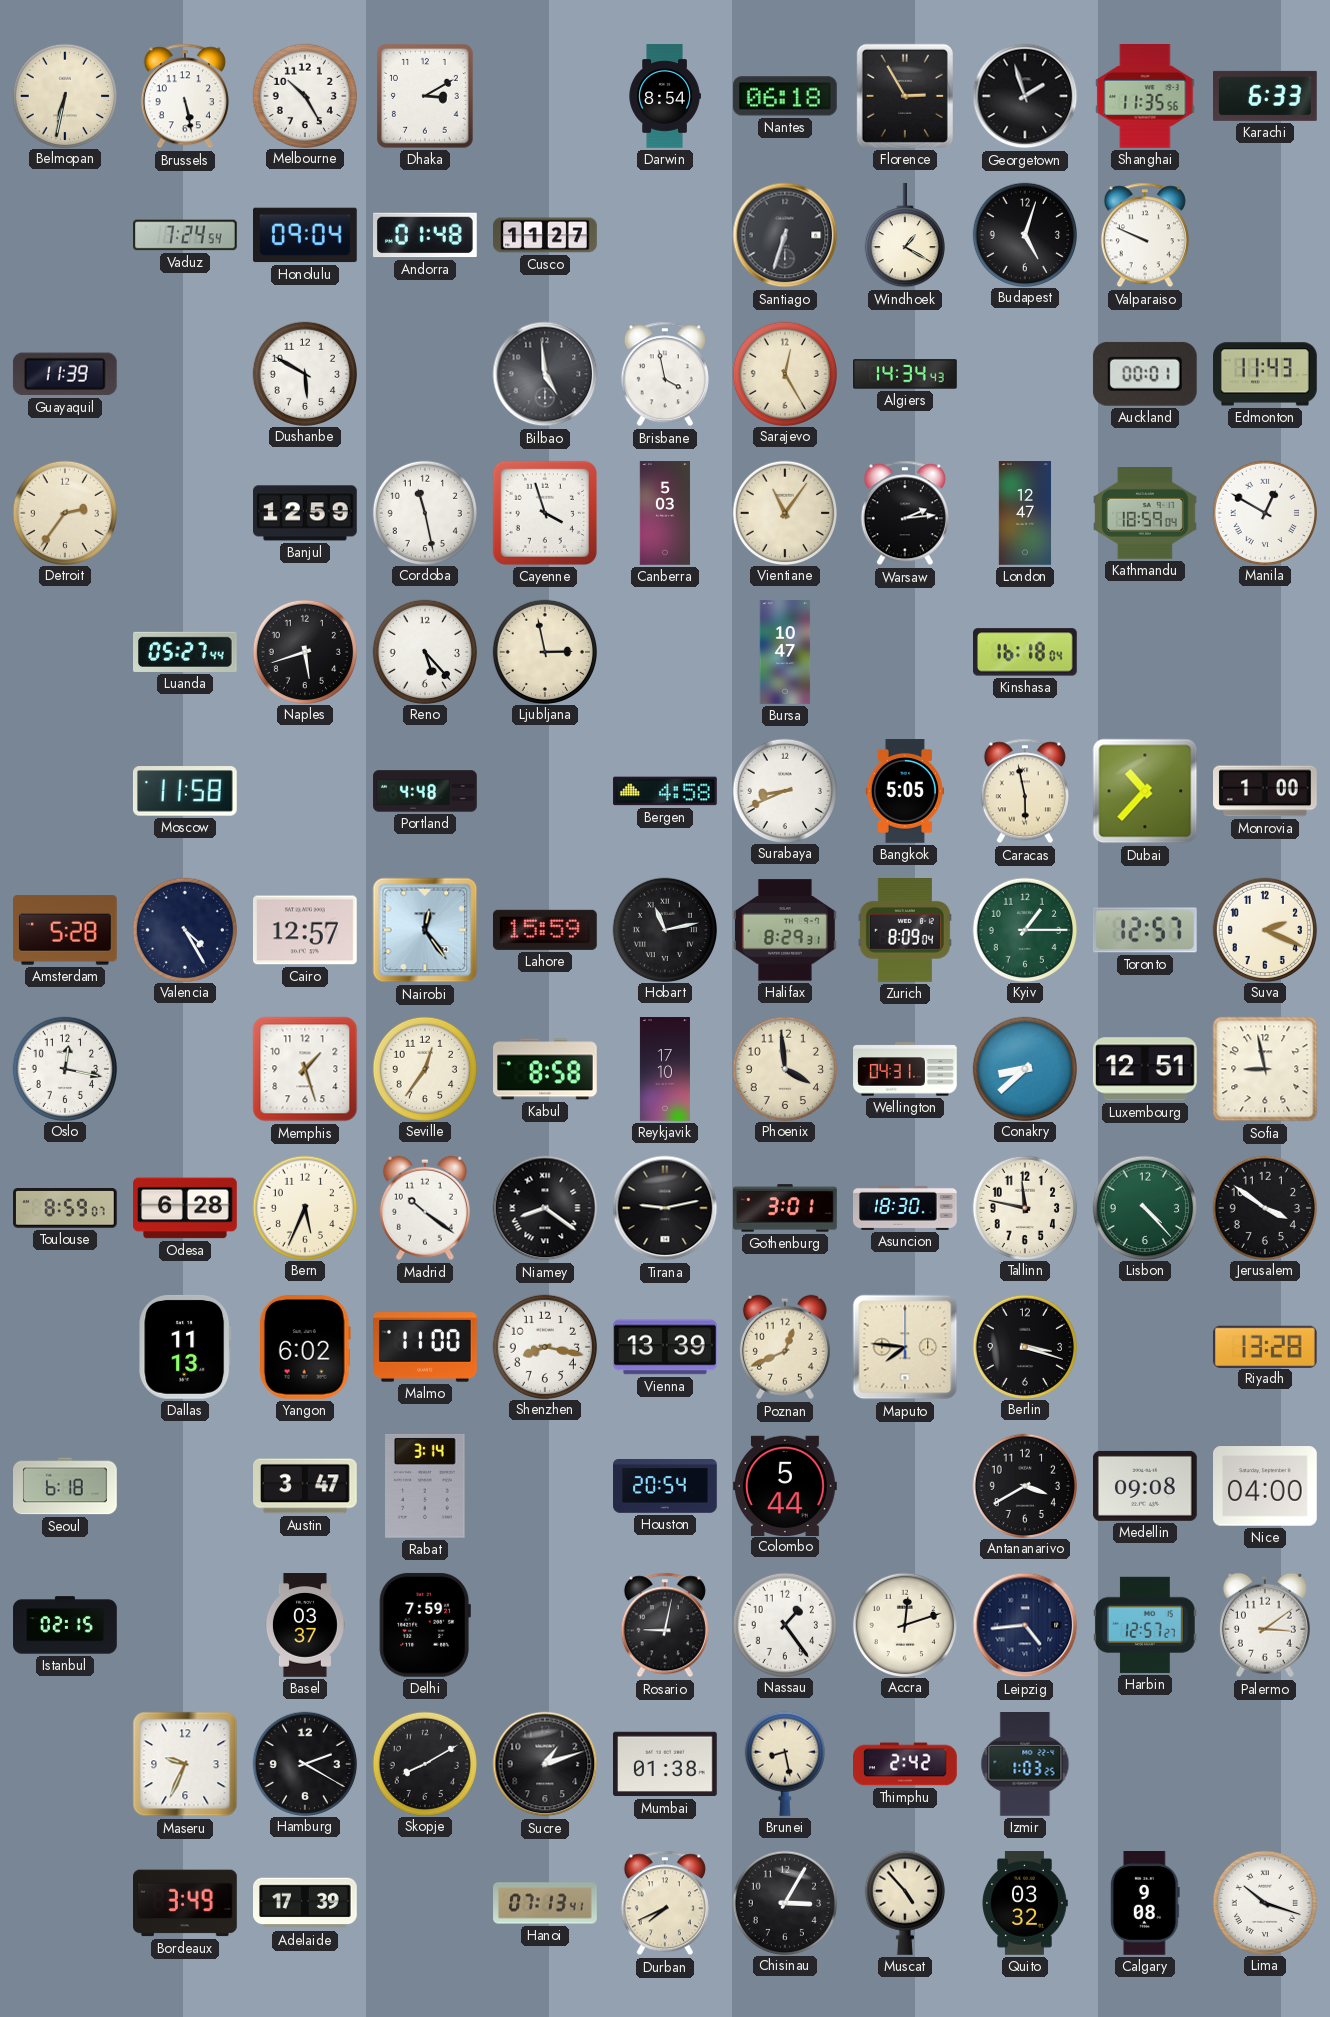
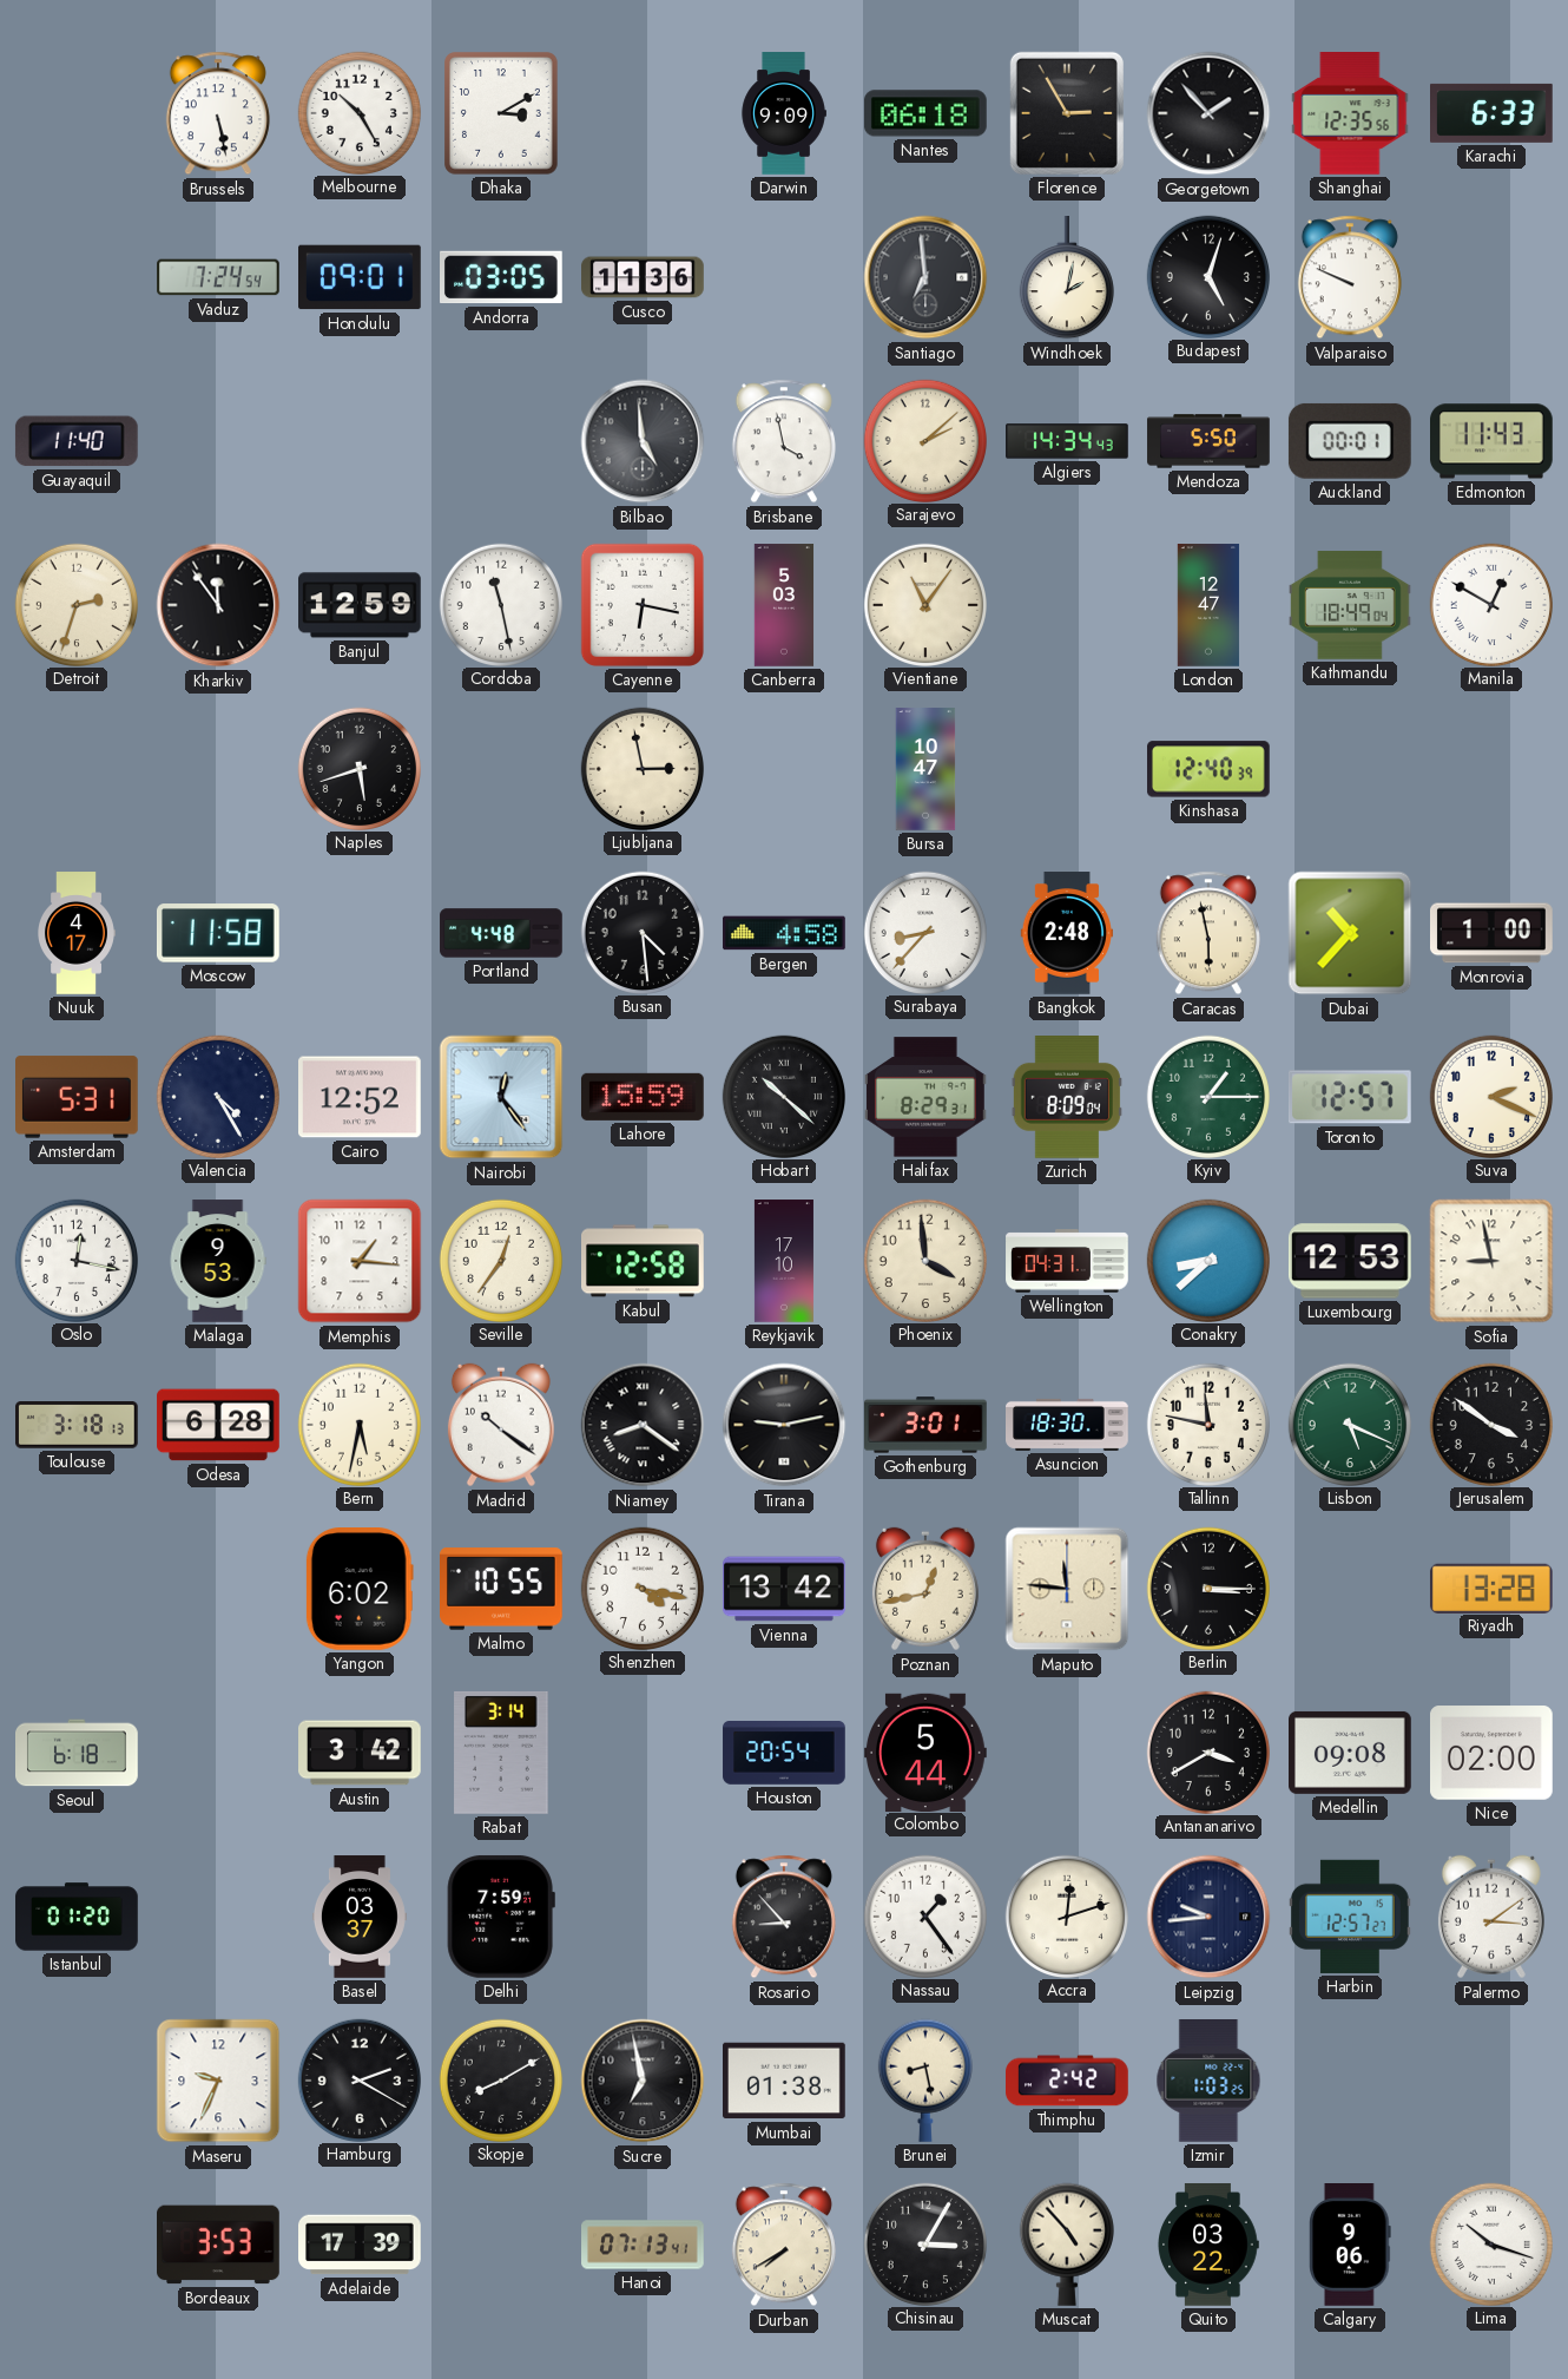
Belmopan: 6:32 -> none
Darwin: 8:54 -> 9:09
Georgetown: 1:57 -> 1:53
Shanghai: 11:35 -> 12:35
Honolulu: 09:04 -> 09:01
Andorra: 01:48 -> 03:05
Cusco: 11:27 -> 11:36
Santiago: 6:33 -> 6:59
Windhoek: 1:20 -> 2:02
Guayaquil: 11:39 -> 11:40
Dushanbe: 5:50 -> none
Sarajevo: 12:25 -> 2:08
Mendoza: none -> 5:50
Detroit: 2:36 -> 2:33
Kharkiv: none -> 11:54
Cayenne: 3:57 -> 6:17
Warsaw: 2:14 -> none
Kathmandu: 18:59 -> 18:49
Luanda: 05:27 -> none
Reno: 5:23 -> none
Kinshasa: 16:18 -> 12:40
Nuuk: none -> 4:17
Busan: none -> 4:29
Surabaya: 8:41 -> 8:37
Bangkok: 5:05 -> 2:48
Amsterdam: 5:28 -> 5:31
Cairo: 12:57 -> 12:52
Hobart: 11:13 -> 10:22
Malaga: none -> 9:53
Memphis: 1:27 -> 1:16
Kabul: 8:58 -> 12:58
Luxembourg: 12:51 -> 12:53
Toulouse: 8:59 -> 3:18
Bern: 5:34 -> 5:32
Lisbon: 4:23 -> 5:19
Dallas: 11:13 -> none
Malmo: 11:00 -> 10:55
Shenzhen: 8:17 -> 4:17
Vienna: 13:39 -> 13:42
Poznan: 12:41 -> 12:43
Maputo: 7:46 -> 11:46
Berlin: 3:18 -> 3:15
Austin: 3:47 -> 3:42
Nice: 04:00 -> 02:00
Istanbul: 02:15 -> 01:20
Rosario: 9:02 -> 8:53
Leipzig: 4:44 -> 9:44
Sucre: 1:12 -> 6:58
Bordeaux: 3:49 -> 3:53
Durban: 7:41 -> 7:40
Quito: 03:32 -> 03:22
Calgary: 9:08 -> 9:06
